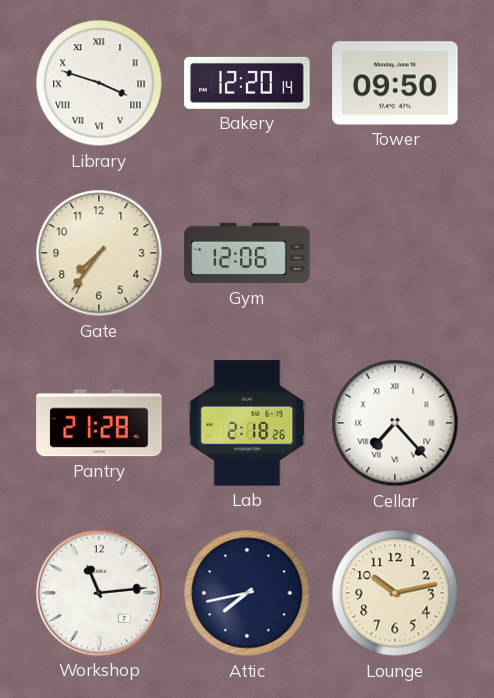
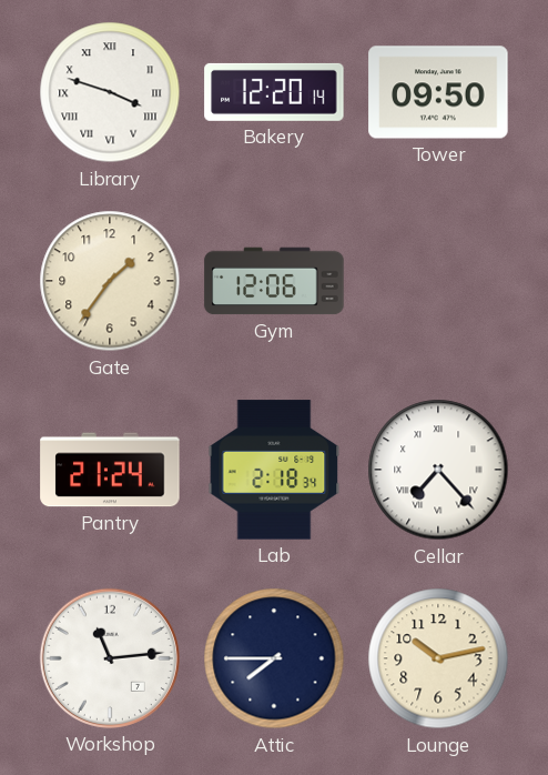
Gate: 7:36 -> 1:36
Pantry: 21:28 -> 21:24
Lab: 2:18:26 -> 2:18:34
Attic: 7:43 -> 7:45
